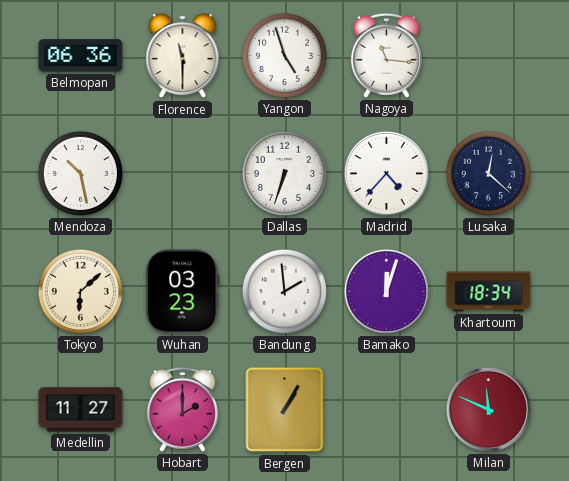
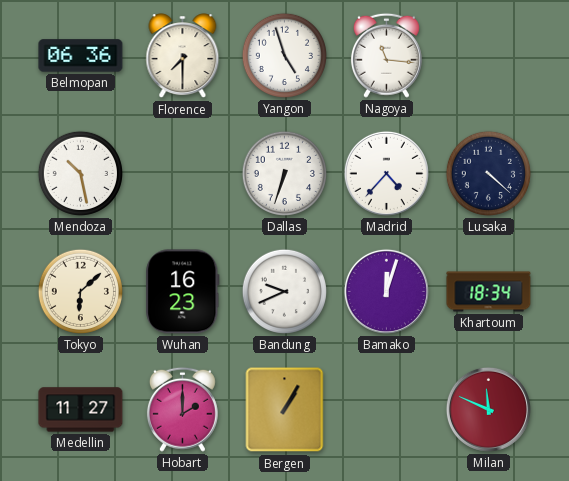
Florence: 11:30 -> 7:30
Lusaka: 12:22 -> 4:22
Wuhan: 03:23 -> 16:23
Bandung: 1:59 -> 9:41
